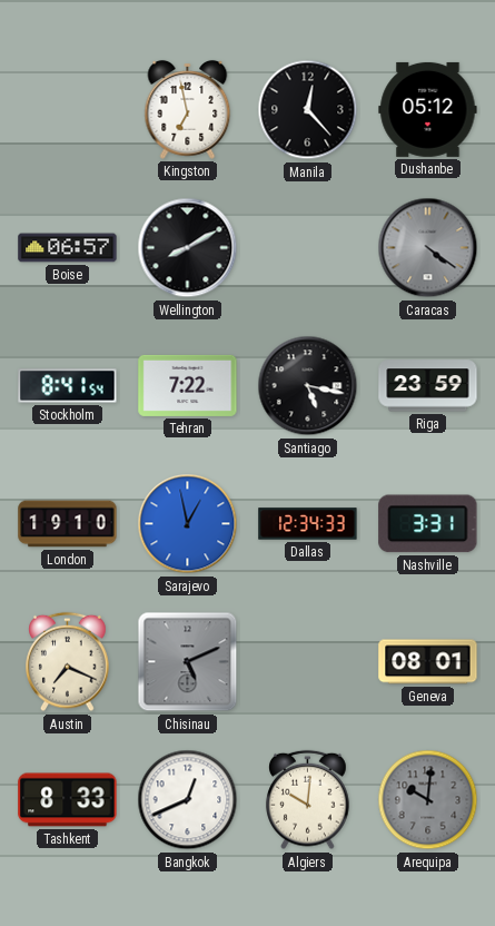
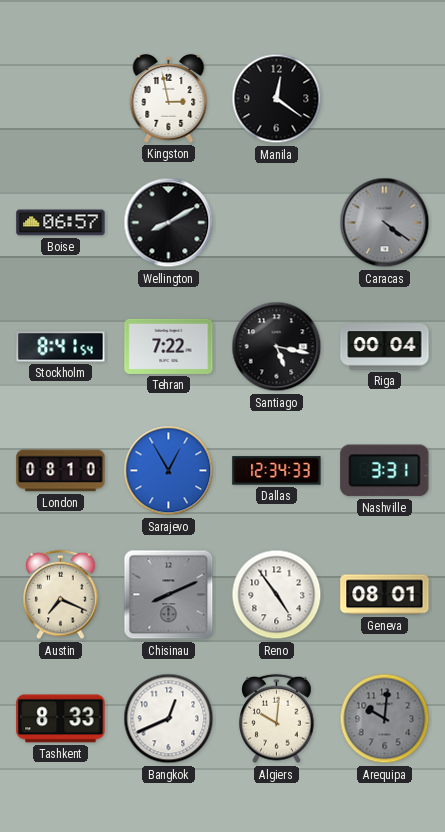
Kingston: 6:58 -> 2:58
Manila: 12:23 -> 12:21
Dushanbe: 05:12 -> none
Riga: 23:59 -> 00:04
London: 19:10 -> 08:10
Sarajevo: 12:58 -> 12:55
Chisinau: 5:11 -> 8:11
Reno: none -> 4:54
